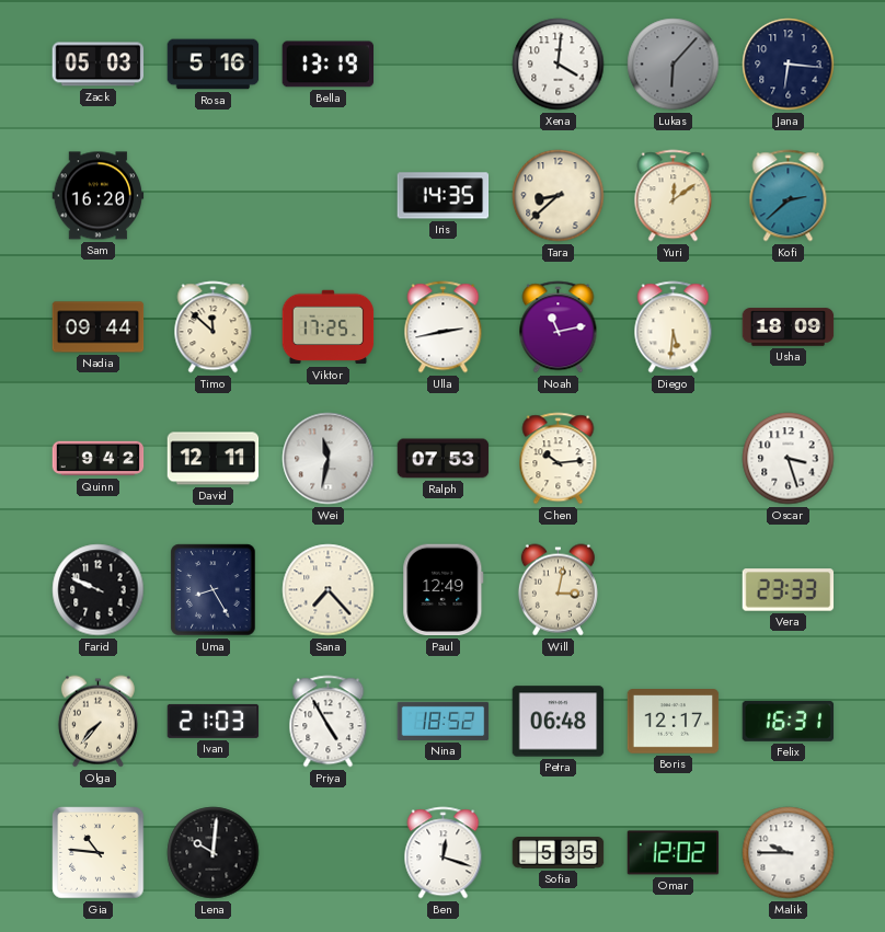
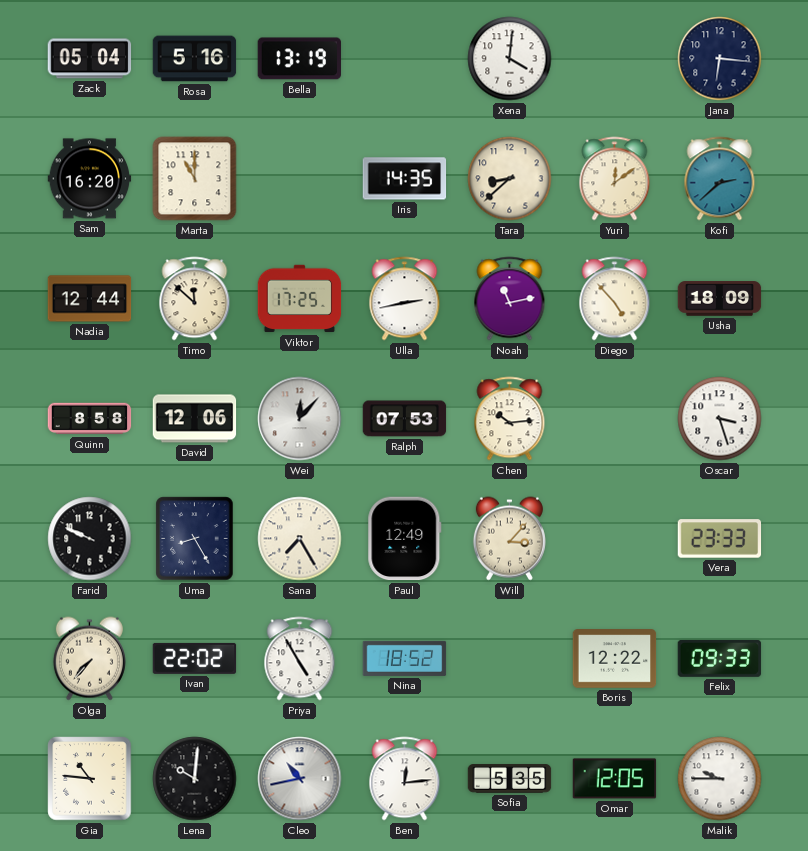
Zack: 05:03 -> 05:04
Lukas: 6:07 -> none
Marta: none -> 11:00
Nadia: 09:44 -> 12:44
Diego: 5:31 -> 4:53
Quinn: 9:42 -> 8:58
David: 12:11 -> 12:06
Wei: 11:32 -> 12:07
Sana: 7:23 -> 7:25
Will: 3:02 -> 3:07
Ivan: 21:03 -> 22:02
Petra: 06:48 -> none
Boris: 12:17 -> 12:22
Felix: 16:31 -> 09:33
Cleo: none -> 10:43
Ben: 12:18 -> 12:14
Omar: 12:02 -> 12:05
